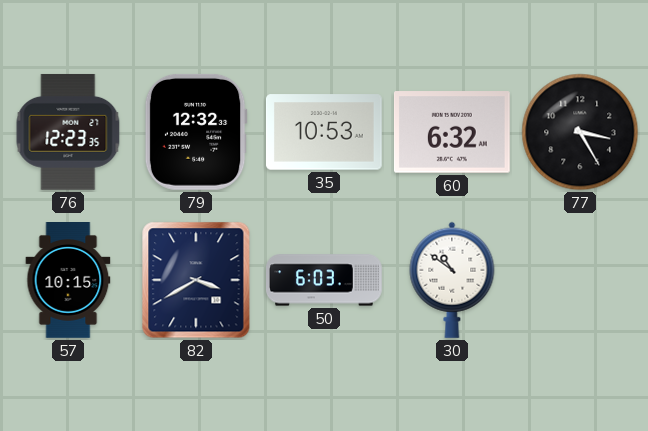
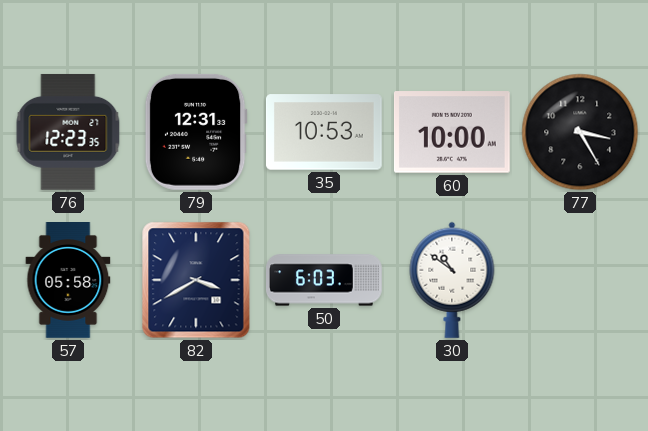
79: 12:32 -> 12:31
60: 6:32 -> 10:00
57: 10:15 -> 05:58
